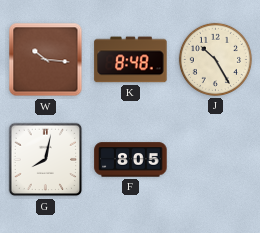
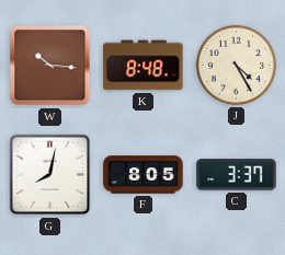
J: 10:25 -> 4:25
C: none -> 3:37
